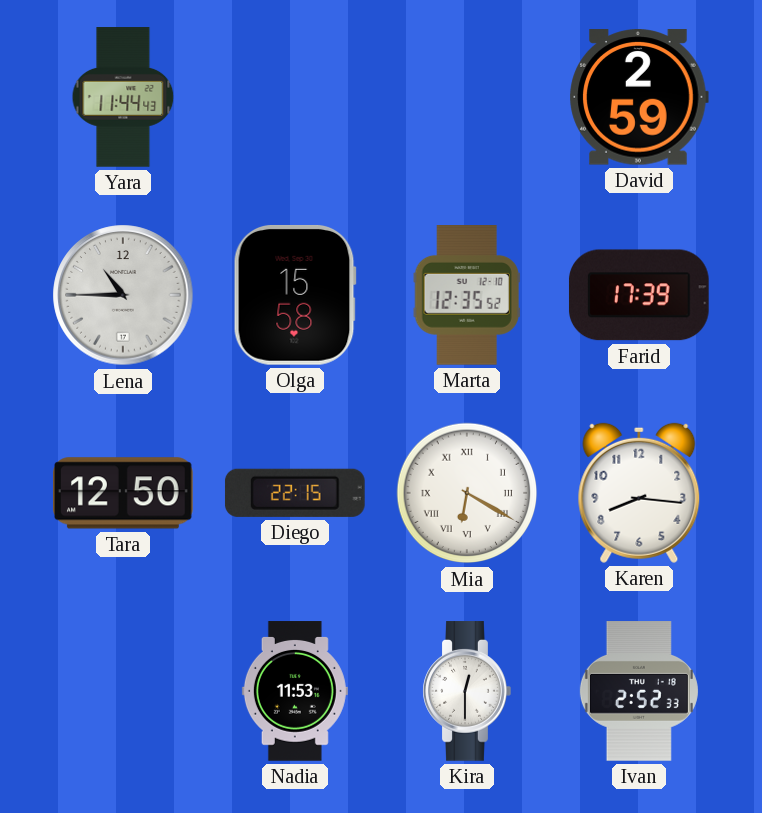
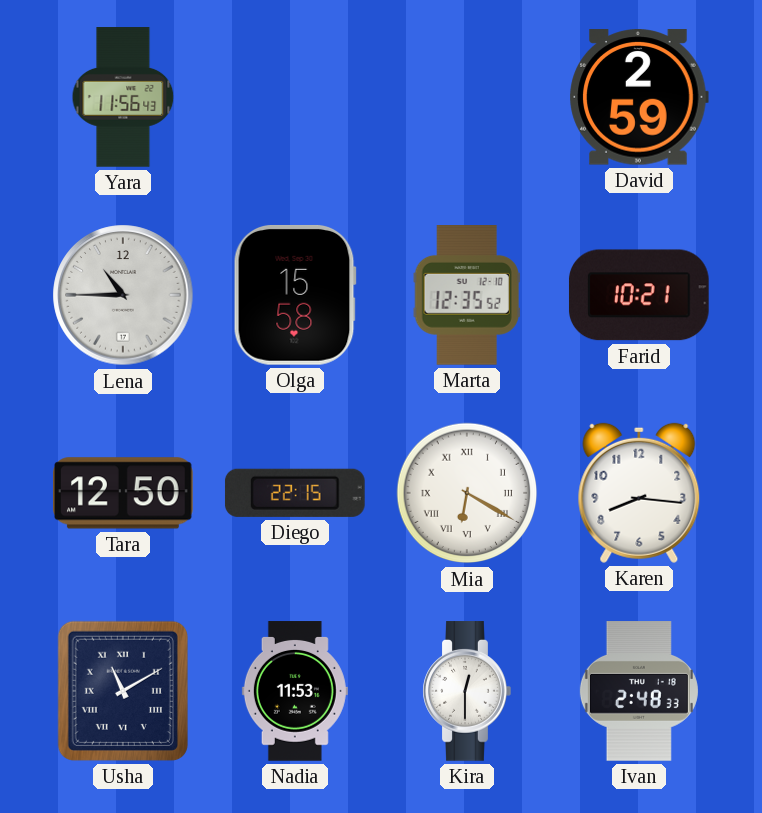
Yara: 11:44 -> 11:56
Farid: 17:39 -> 10:21
Usha: none -> 11:10
Ivan: 2:52 -> 2:48
